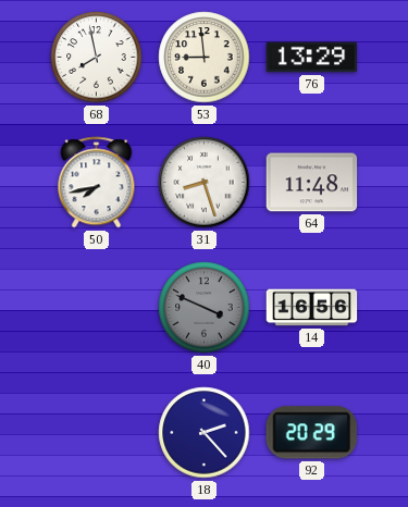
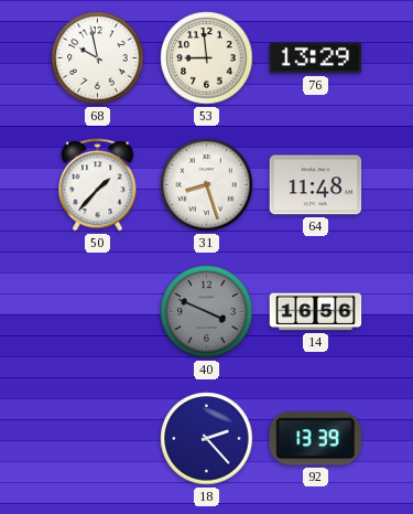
68: 7:58 -> 9:58
50: 7:43 -> 1:37
92: 20:29 -> 13:39
